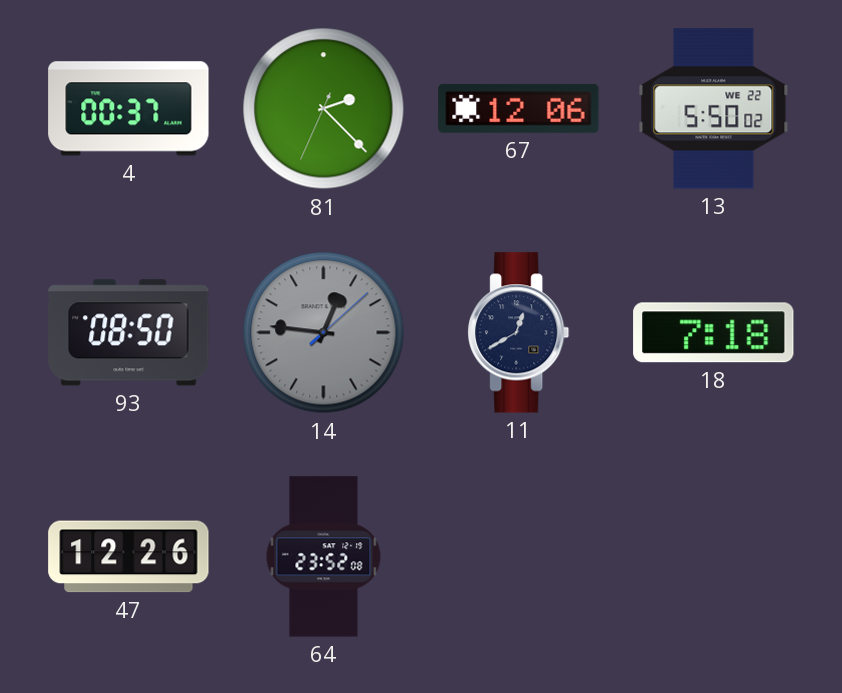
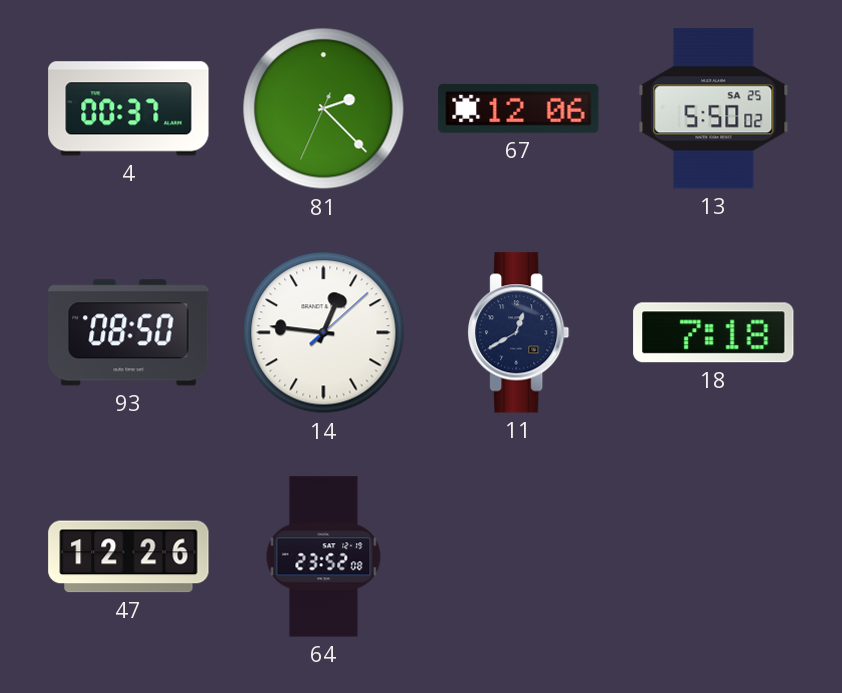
13 date: WE 22 -> SA 25
14 dial: grey -> white
